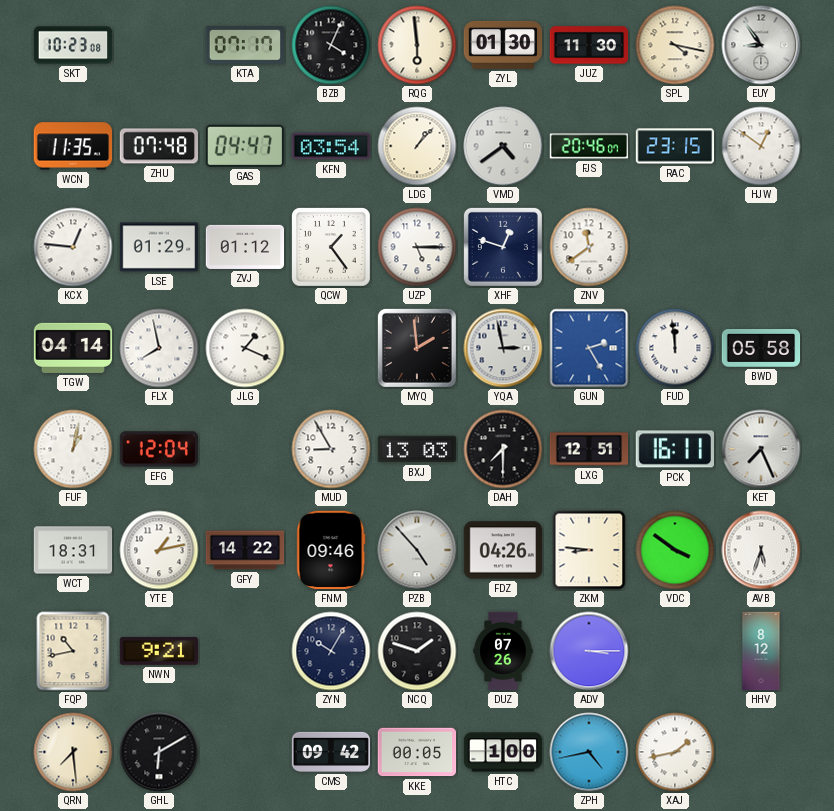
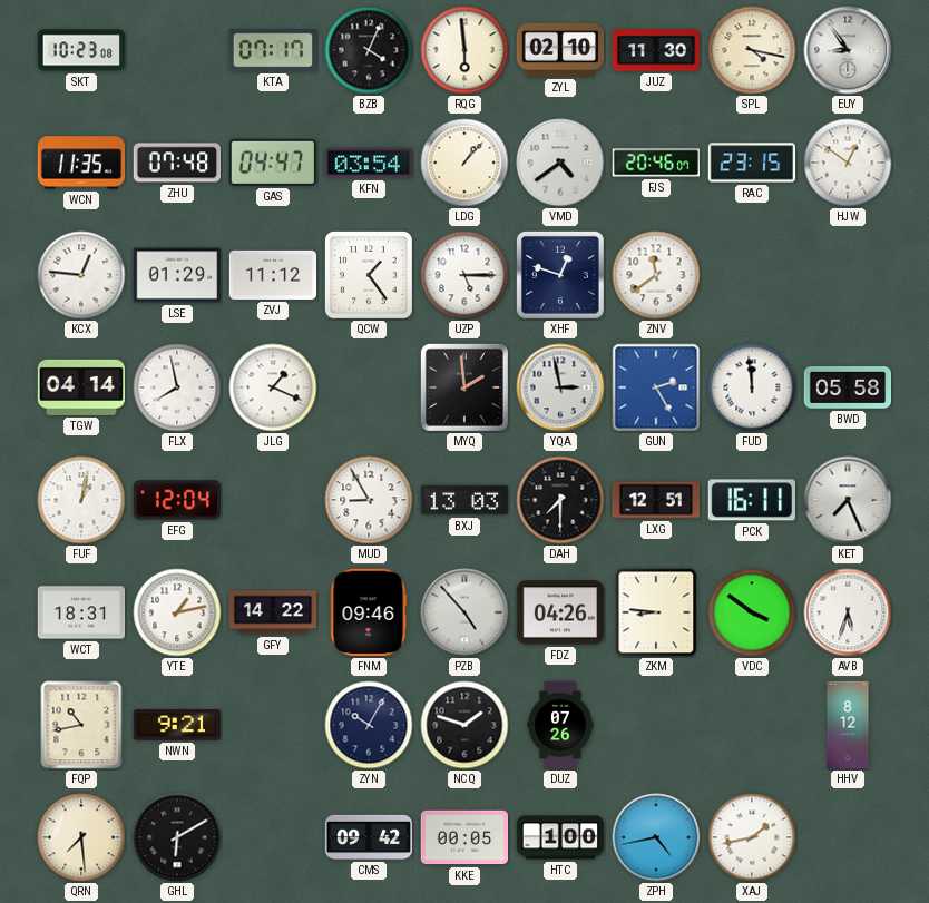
ZYL: 01:30 -> 02:10
ZVJ: 01:12 -> 11:12
ADV: 3:15 -> none
